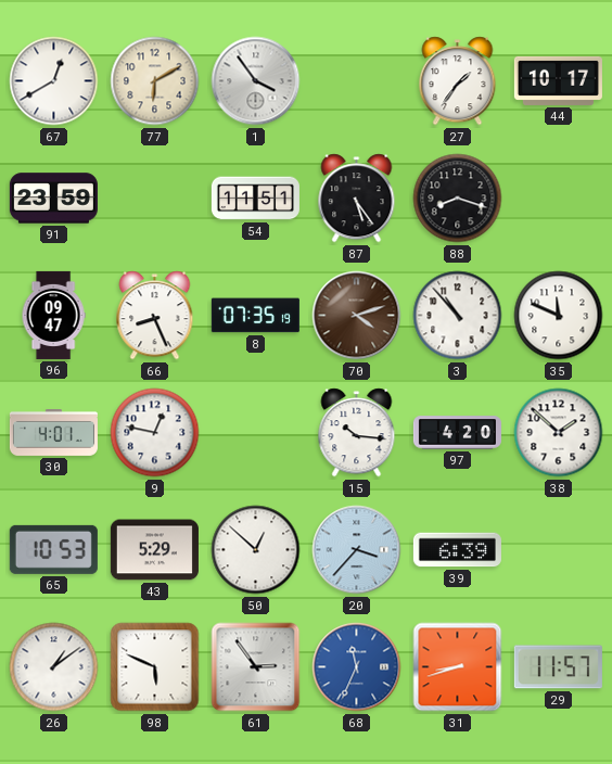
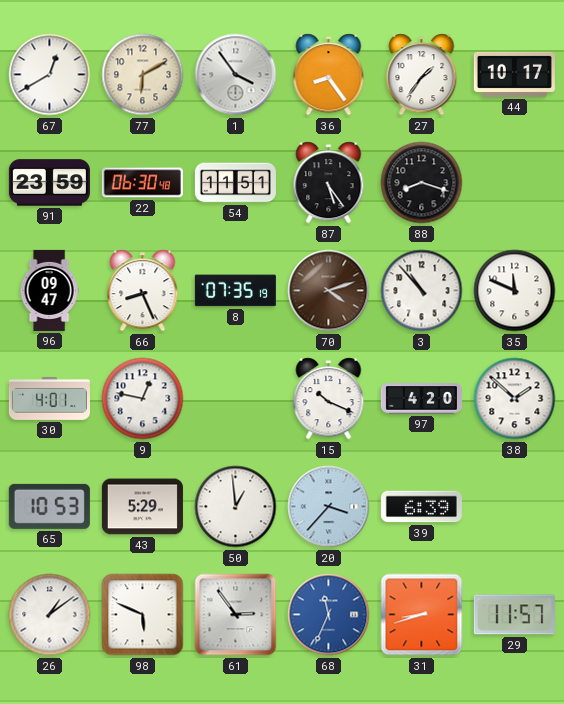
36: none -> 8:24
22: none -> 06:30
15: 10:16 -> 10:19
50: 12:52 -> 12:59
